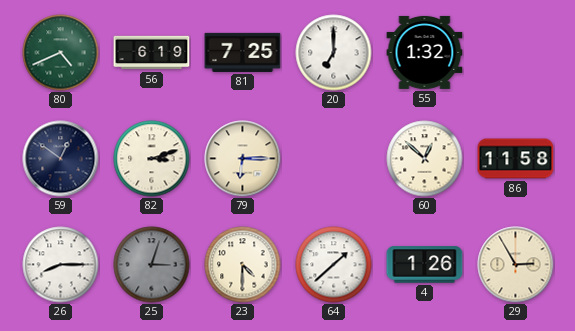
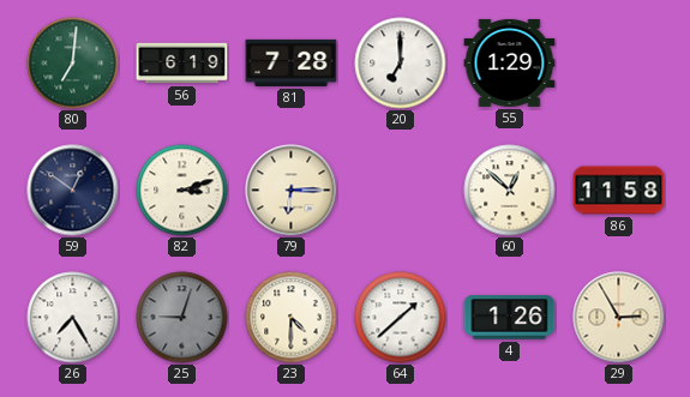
80: 4:41 -> 7:01
81: 7:25 -> 7:28
55: 1:32 -> 1:29
26: 8:15 -> 7:25
25: 3:03 -> 9:03
